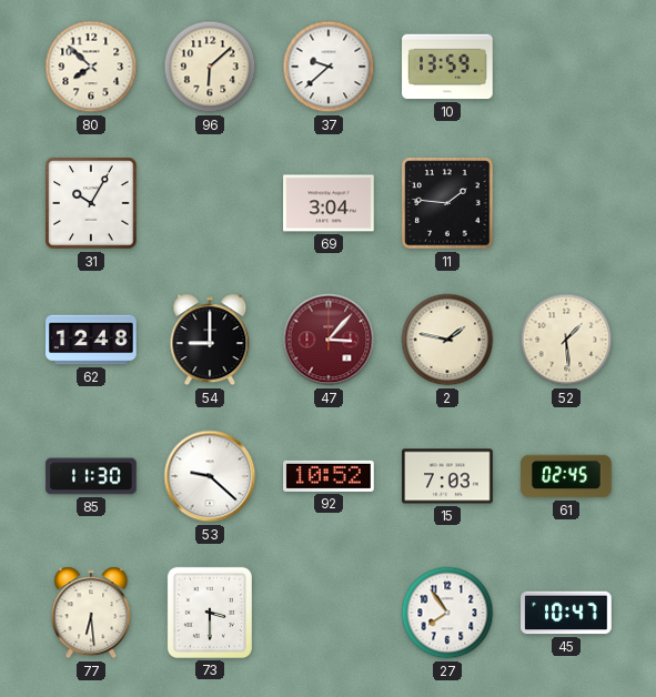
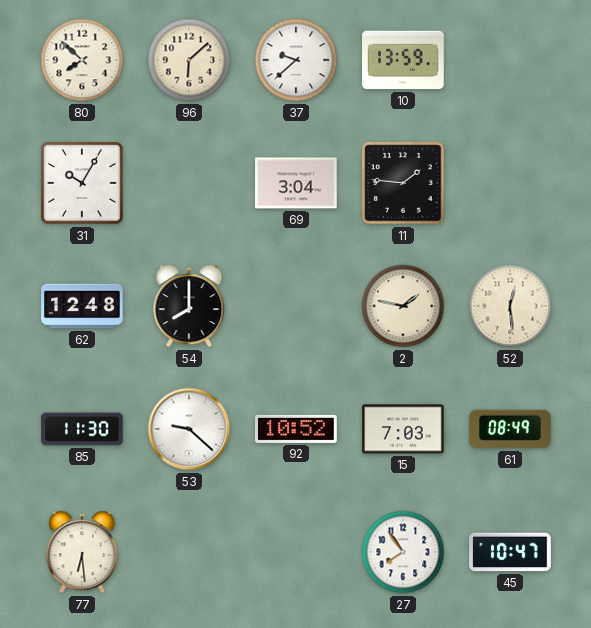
54: 9:00 -> 8:00
47: 3:07 -> none
52: 1:29 -> 12:29
61: 02:45 -> 08:49
73: 3:30 -> none
